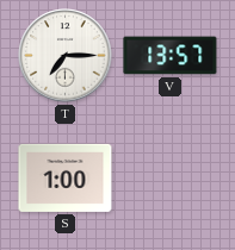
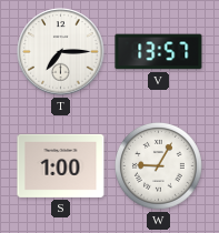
W: none -> 9:05
